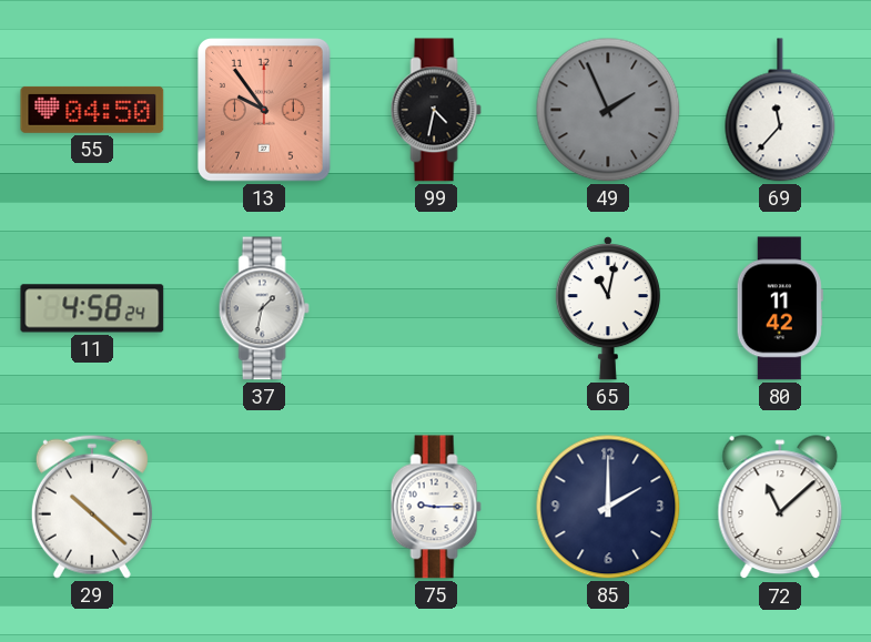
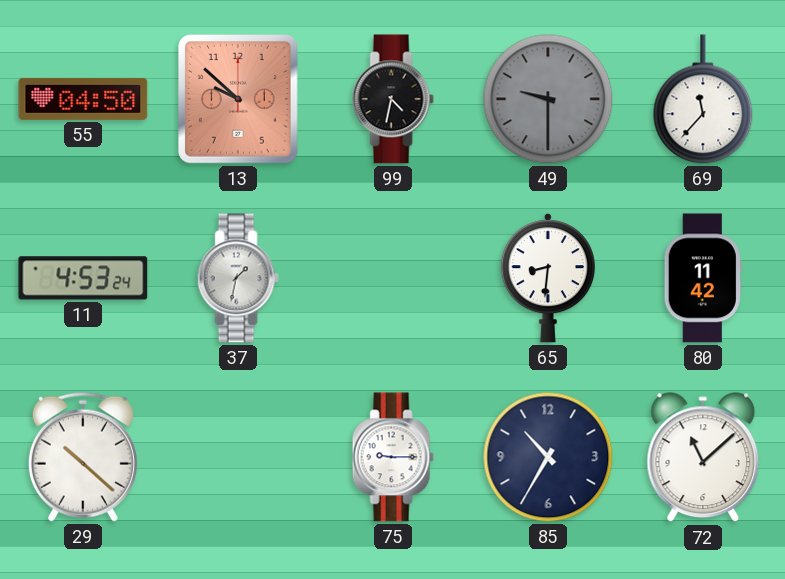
13: 9:54 -> 9:52
49: 1:56 -> 9:30
11: 4:58 -> 4:53
65: 11:02 -> 8:31
85: 2:00 -> 10:35
